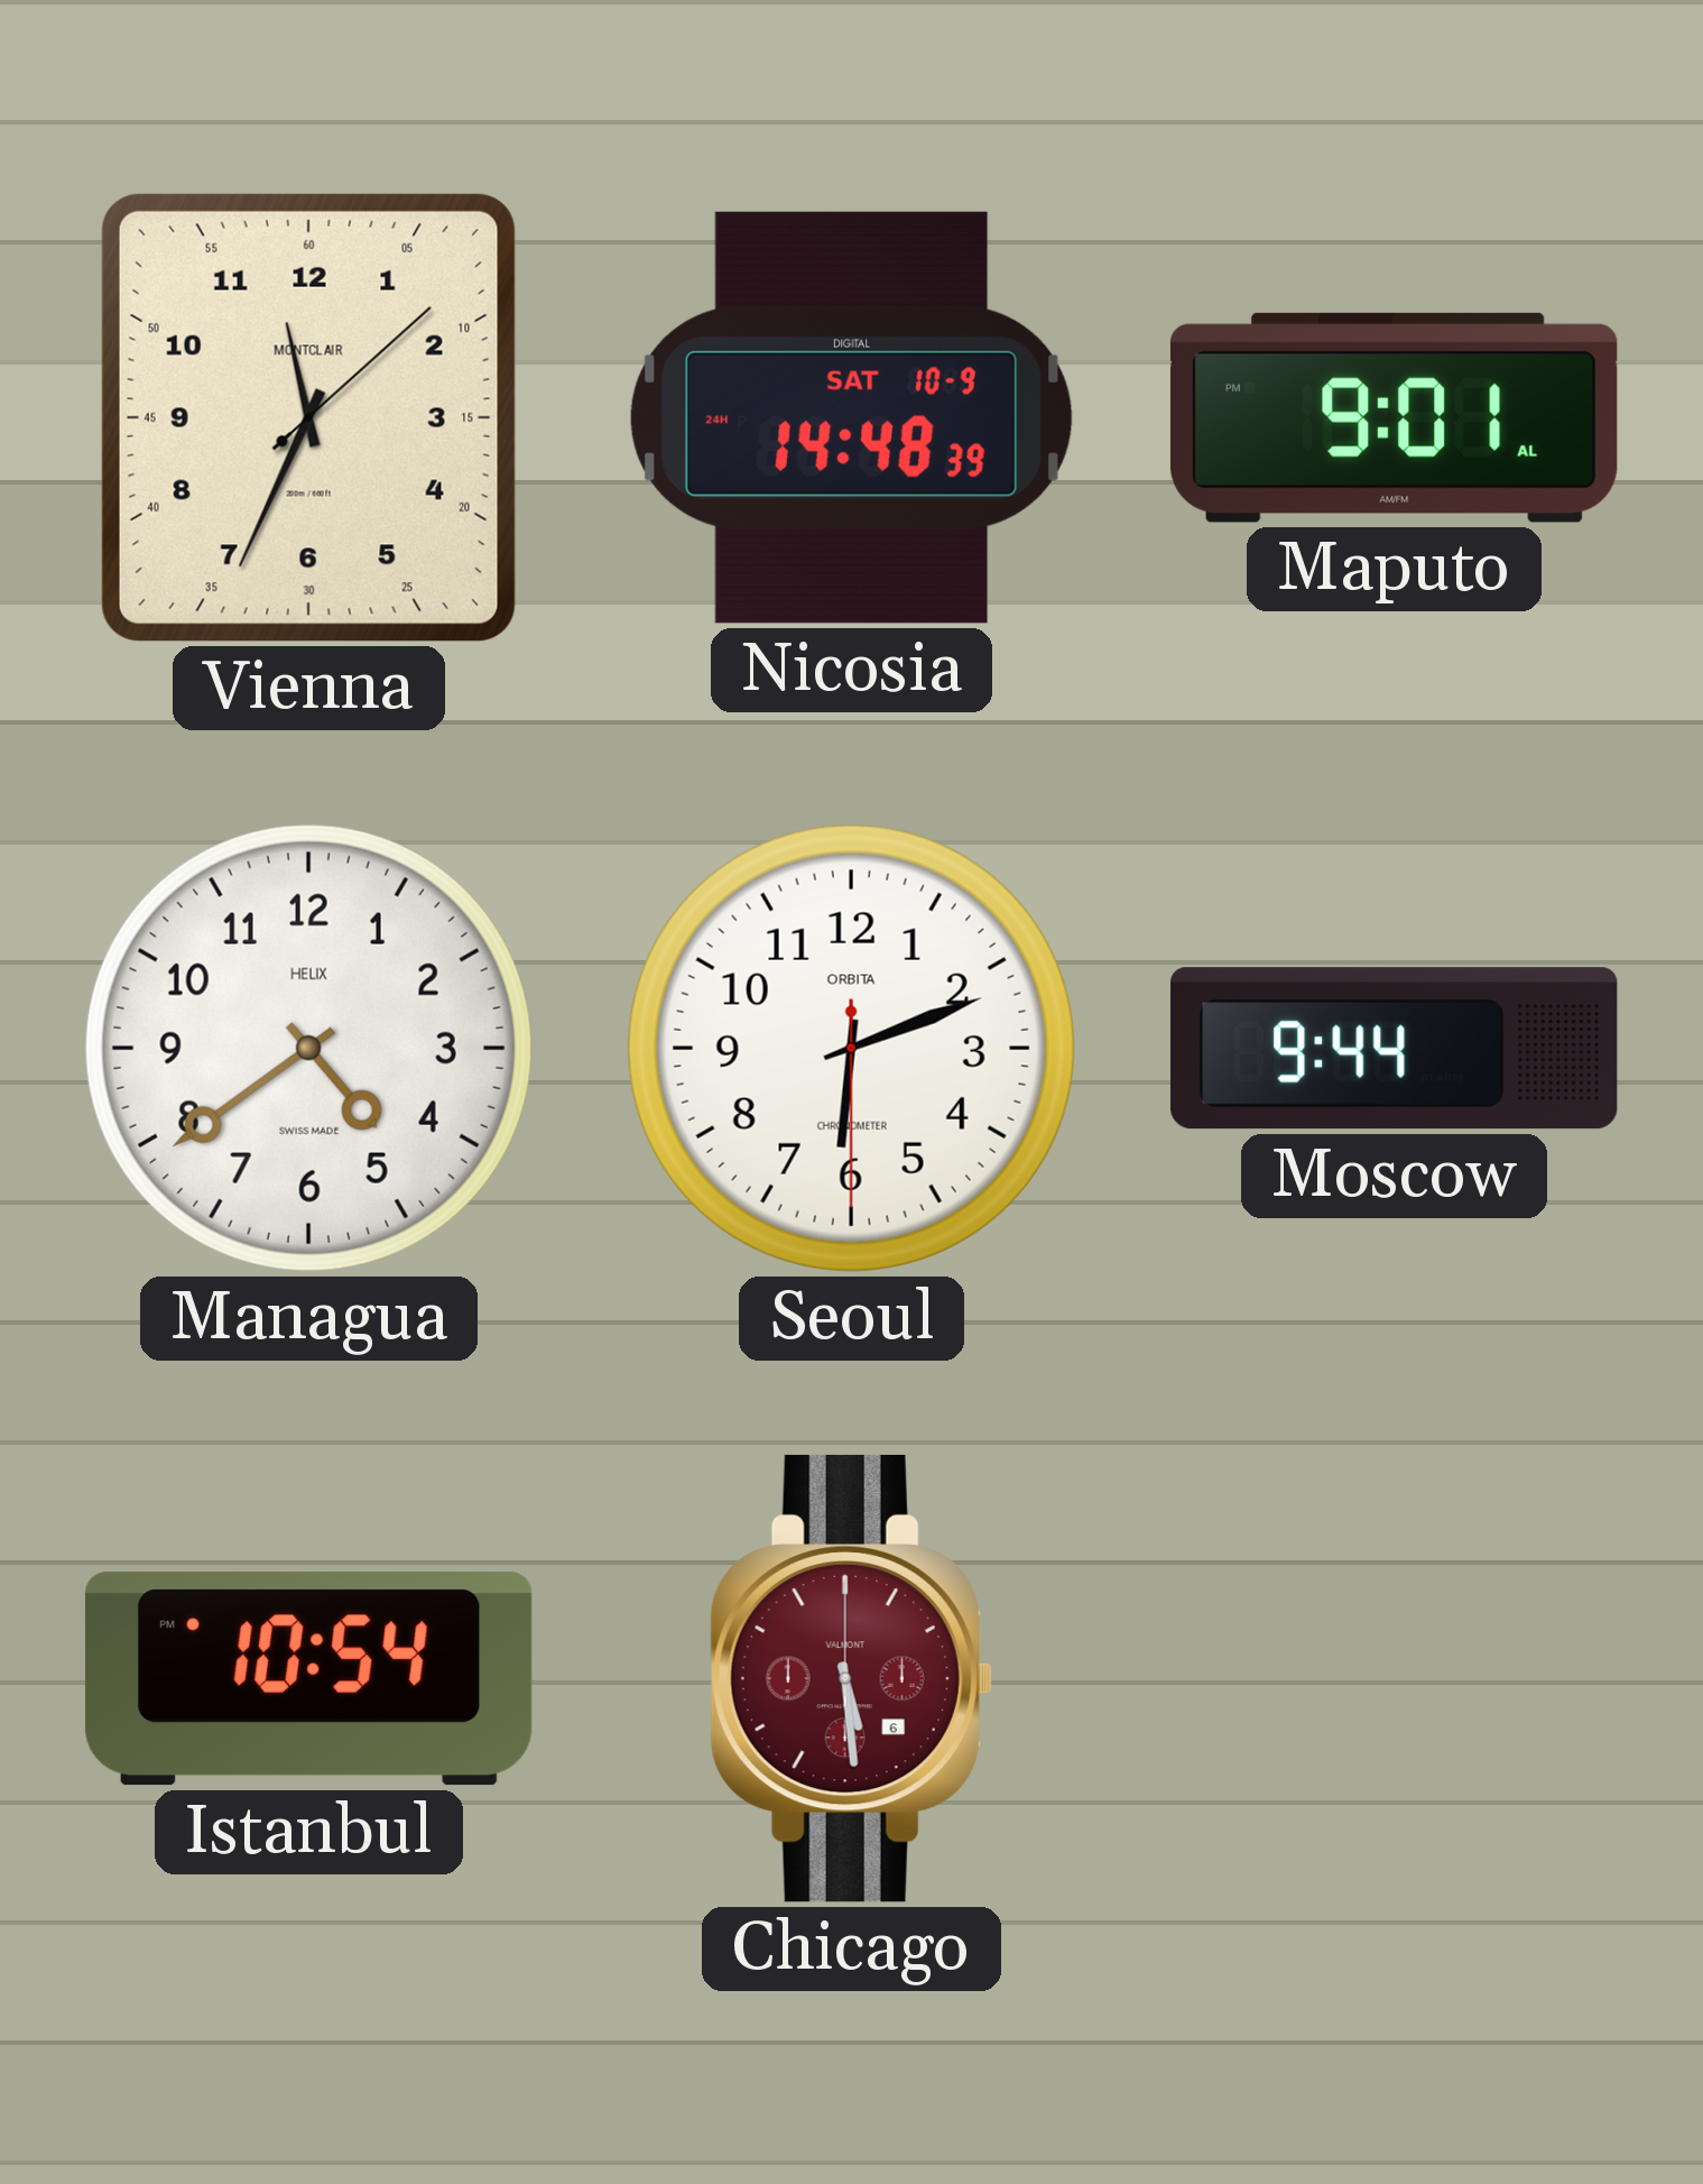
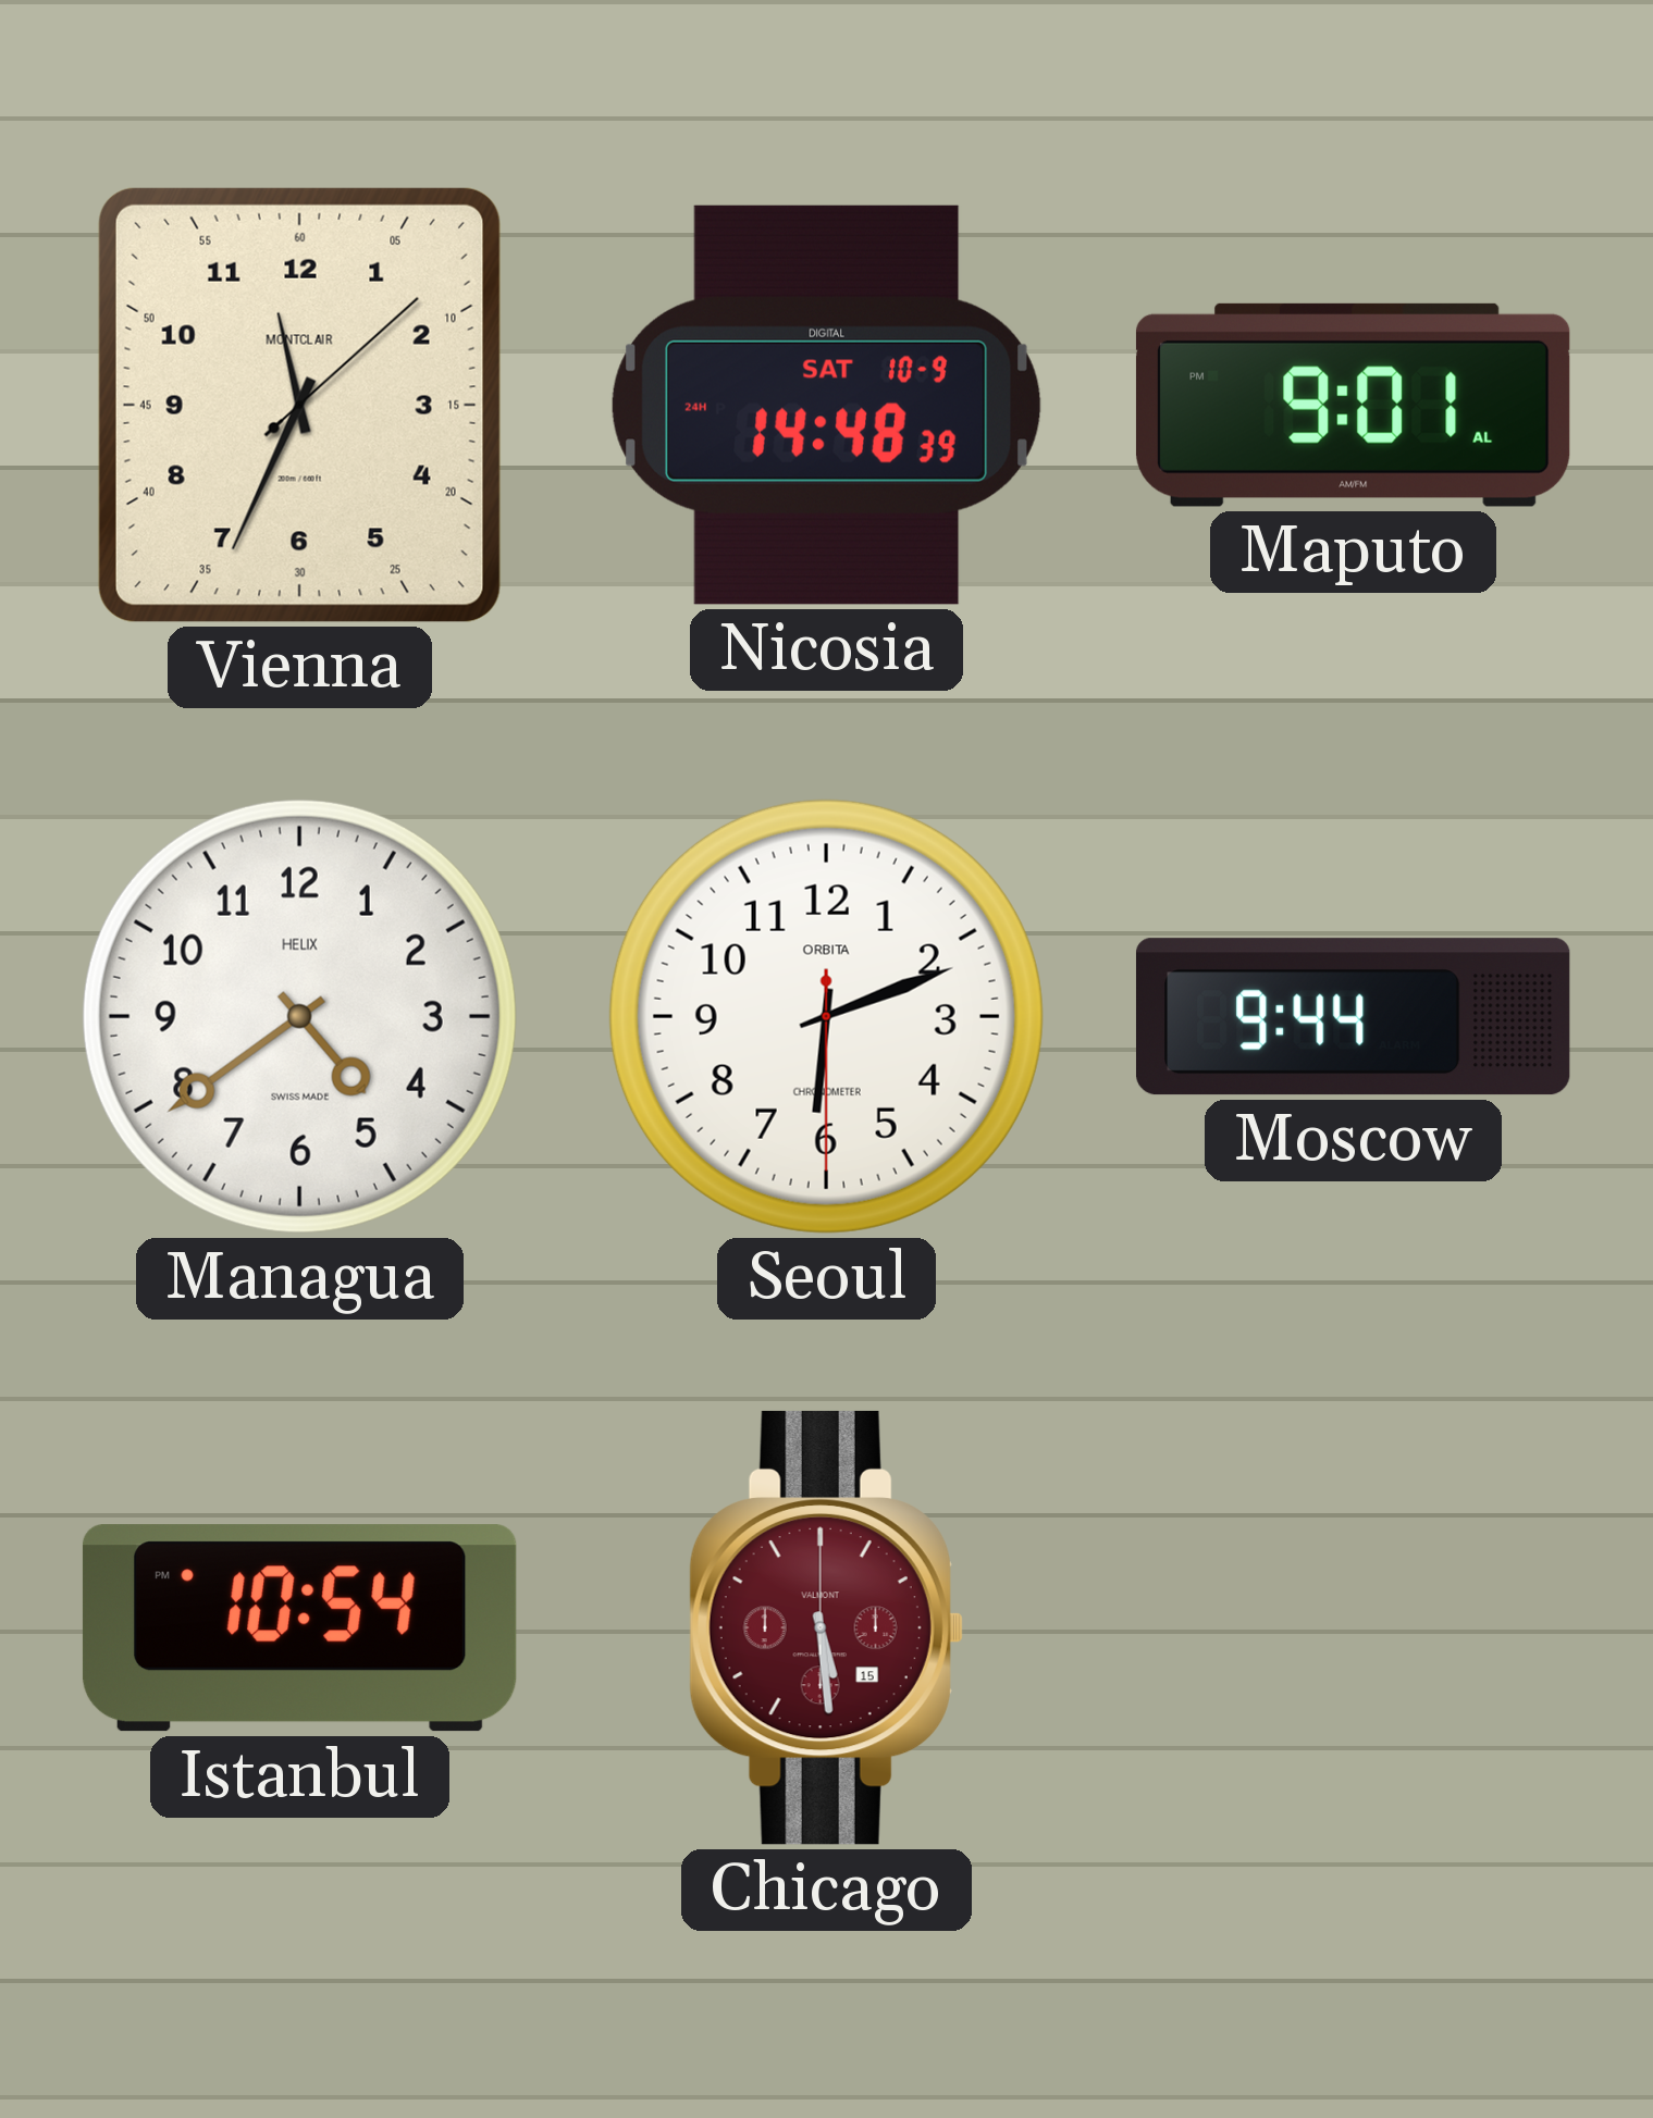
Chicago date: 6 -> 15
